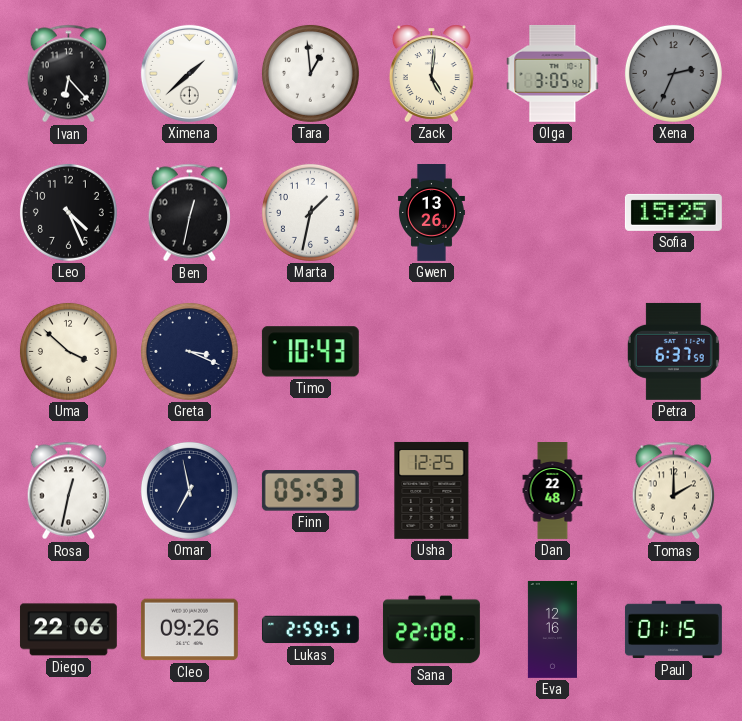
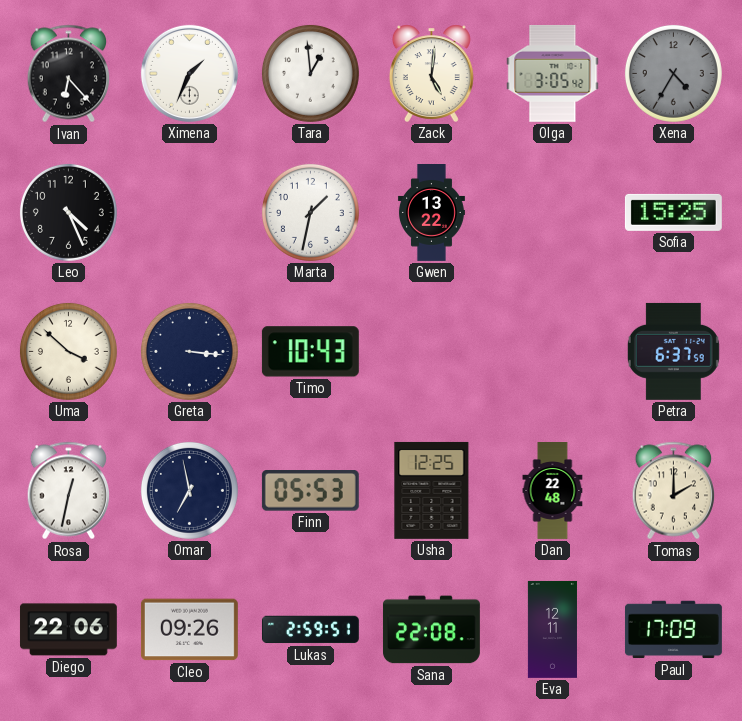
Ximena: 1:38 -> 1:34
Xena: 2:34 -> 4:35
Ben: 12:32 -> none
Gwen: 13:26 -> 13:22
Greta: 3:19 -> 3:16
Eva: 12:16 -> 12:11
Paul: 01:15 -> 17:09
